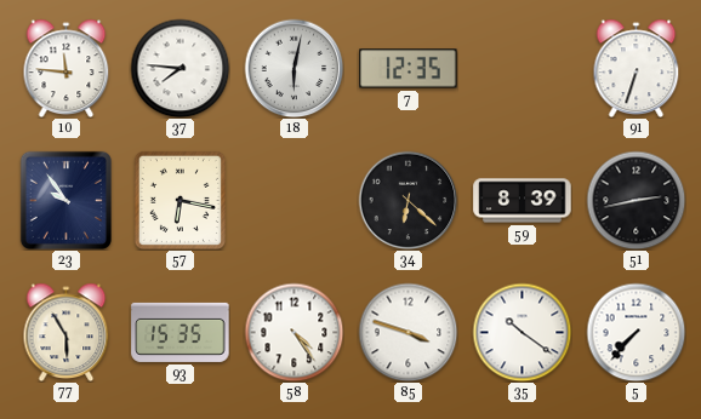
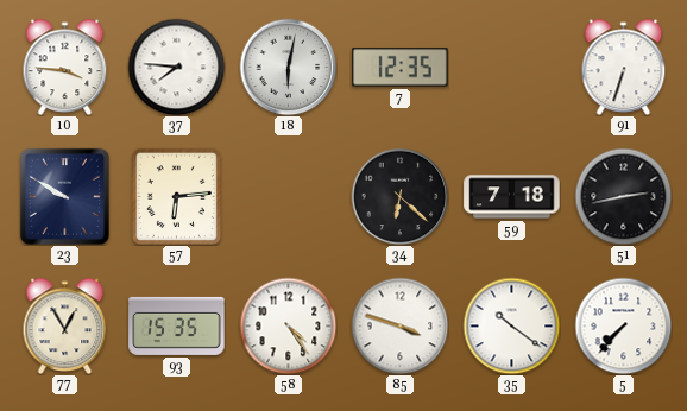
10: 11:46 -> 3:46
23: 9:54 -> 9:50
57: 6:17 -> 6:14
59: 8:39 -> 7:18
77: 5:55 -> 12:55
